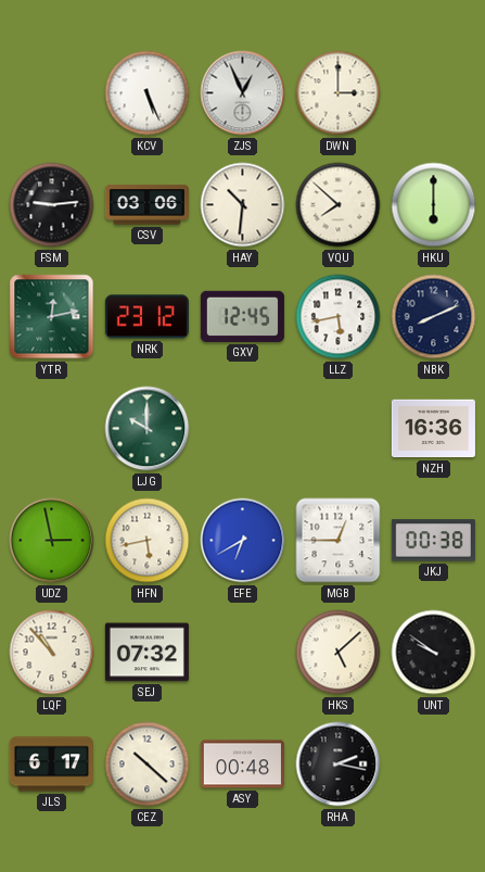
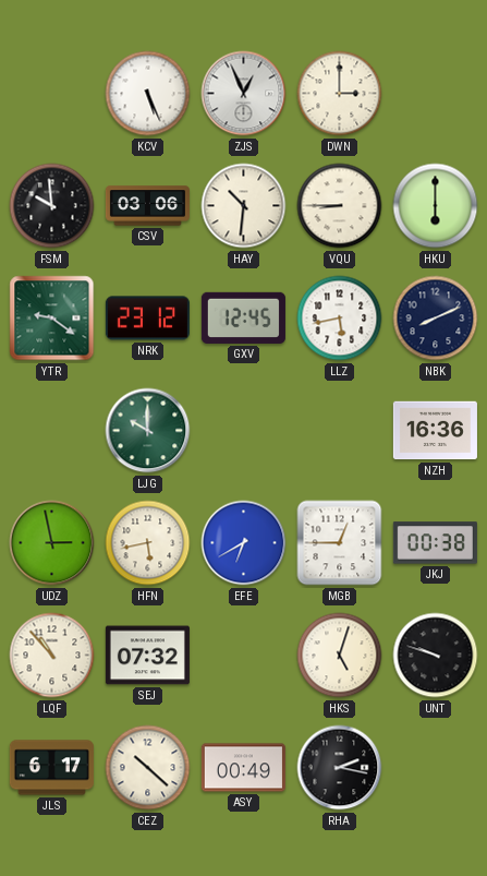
FSM: 9:14 -> 9:59
VQU: 7:52 -> 8:45
YTR: 12:13 -> 9:21
HKS: 5:08 -> 5:03
UNT: 9:51 -> 9:48
ASY: 00:48 -> 00:49
